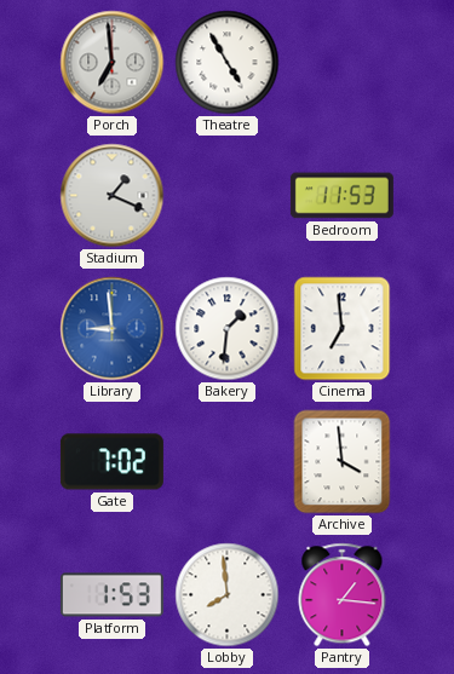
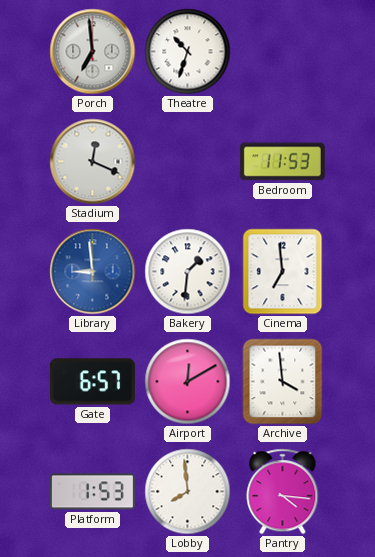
Theatre: 4:55 -> 10:33
Stadium: 1:19 -> 12:19
Gate: 7:02 -> 6:57
Airport: none -> 12:10
Pantry: 1:16 -> 4:16
